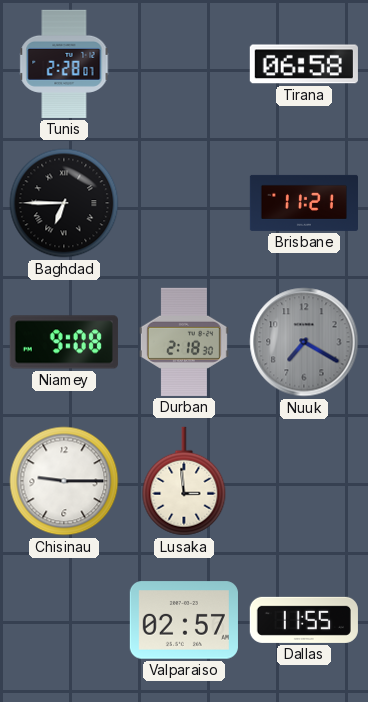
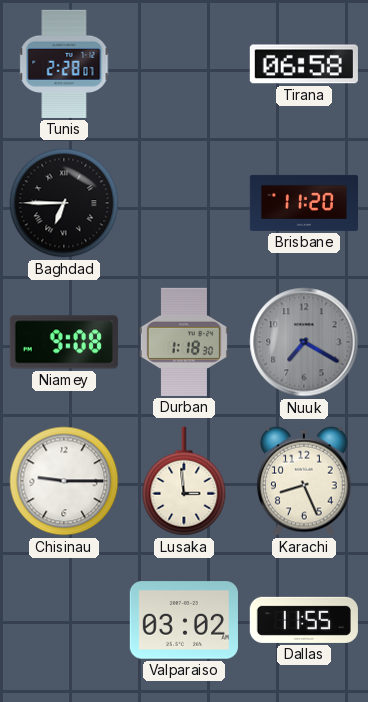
Brisbane: 11:21 -> 11:20
Durban: 2:18 -> 1:18
Karachi: none -> 8:26
Valparaiso: 02:57 -> 03:02
